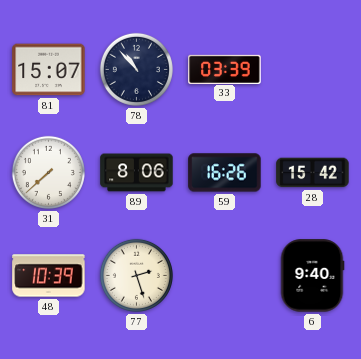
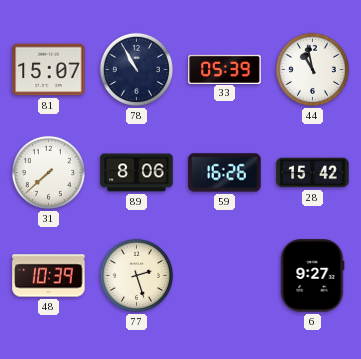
78: 10:53 -> 10:55
33: 03:39 -> 05:39
44: none -> 10:58
6: 9:40 -> 9:27
